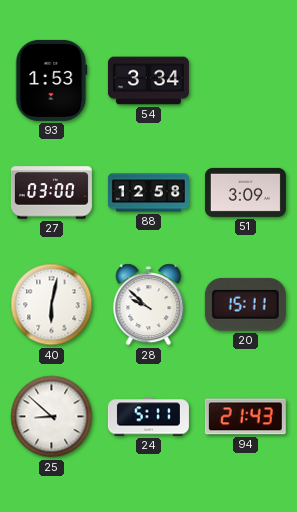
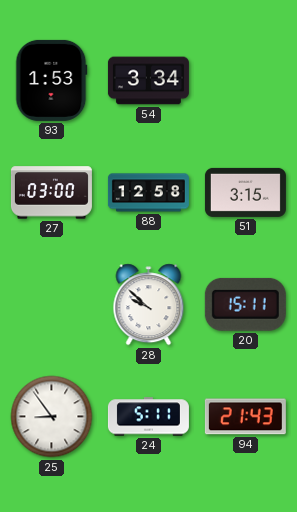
51: 3:09 -> 3:15
40: 6:02 -> none
25: 8:52 -> 8:54
